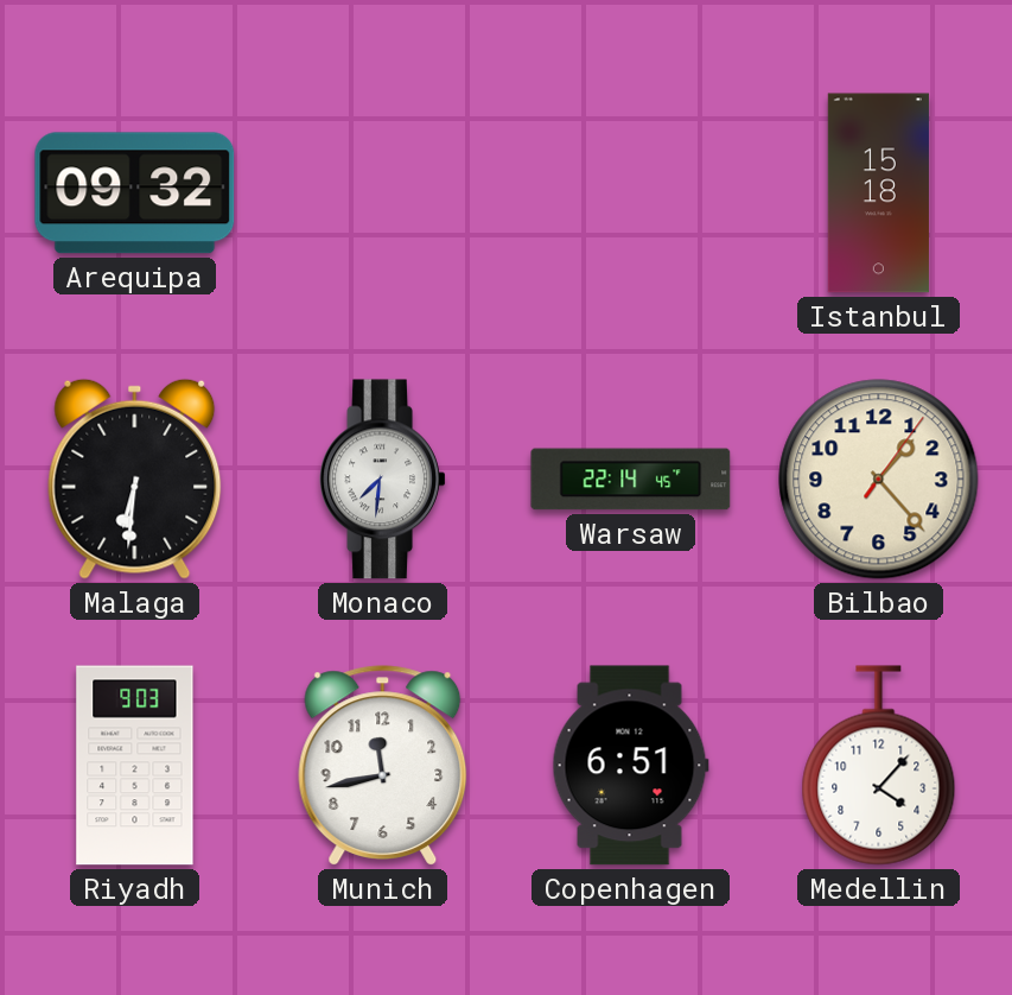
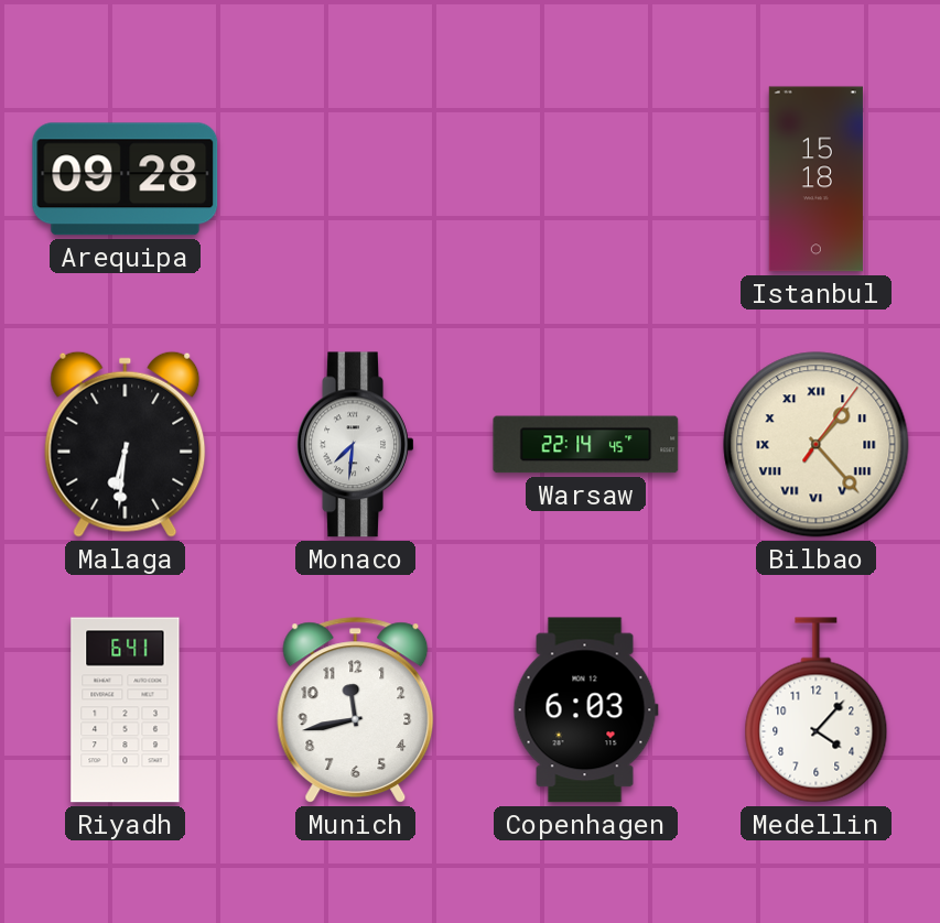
Arequipa: 09:32 -> 09:28
Bilbao numerals: Arabic -> Roman
Riyadh: 9:03 -> 6:41
Copenhagen: 6:51 -> 6:03
